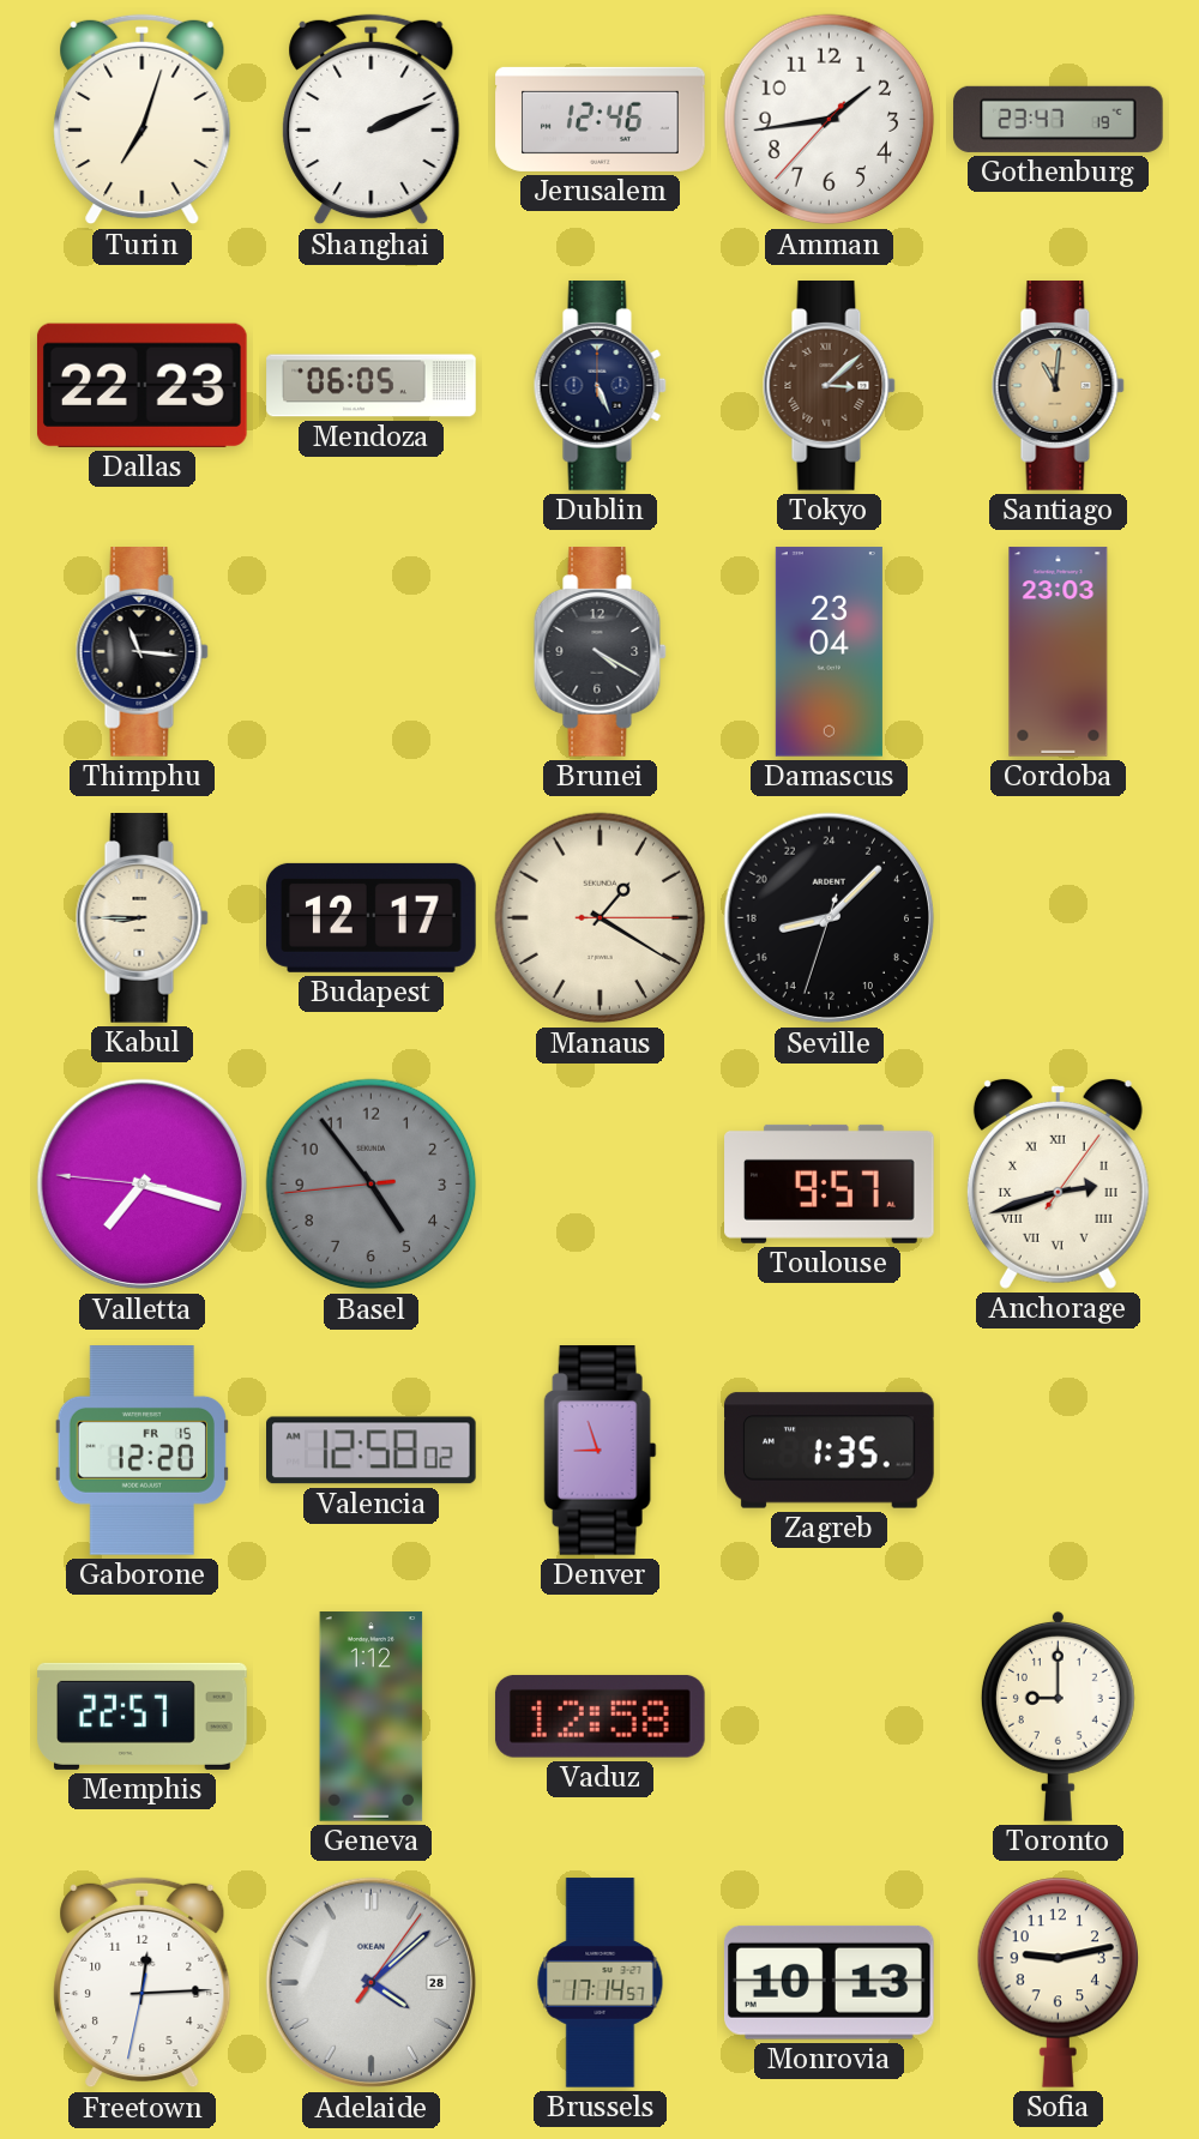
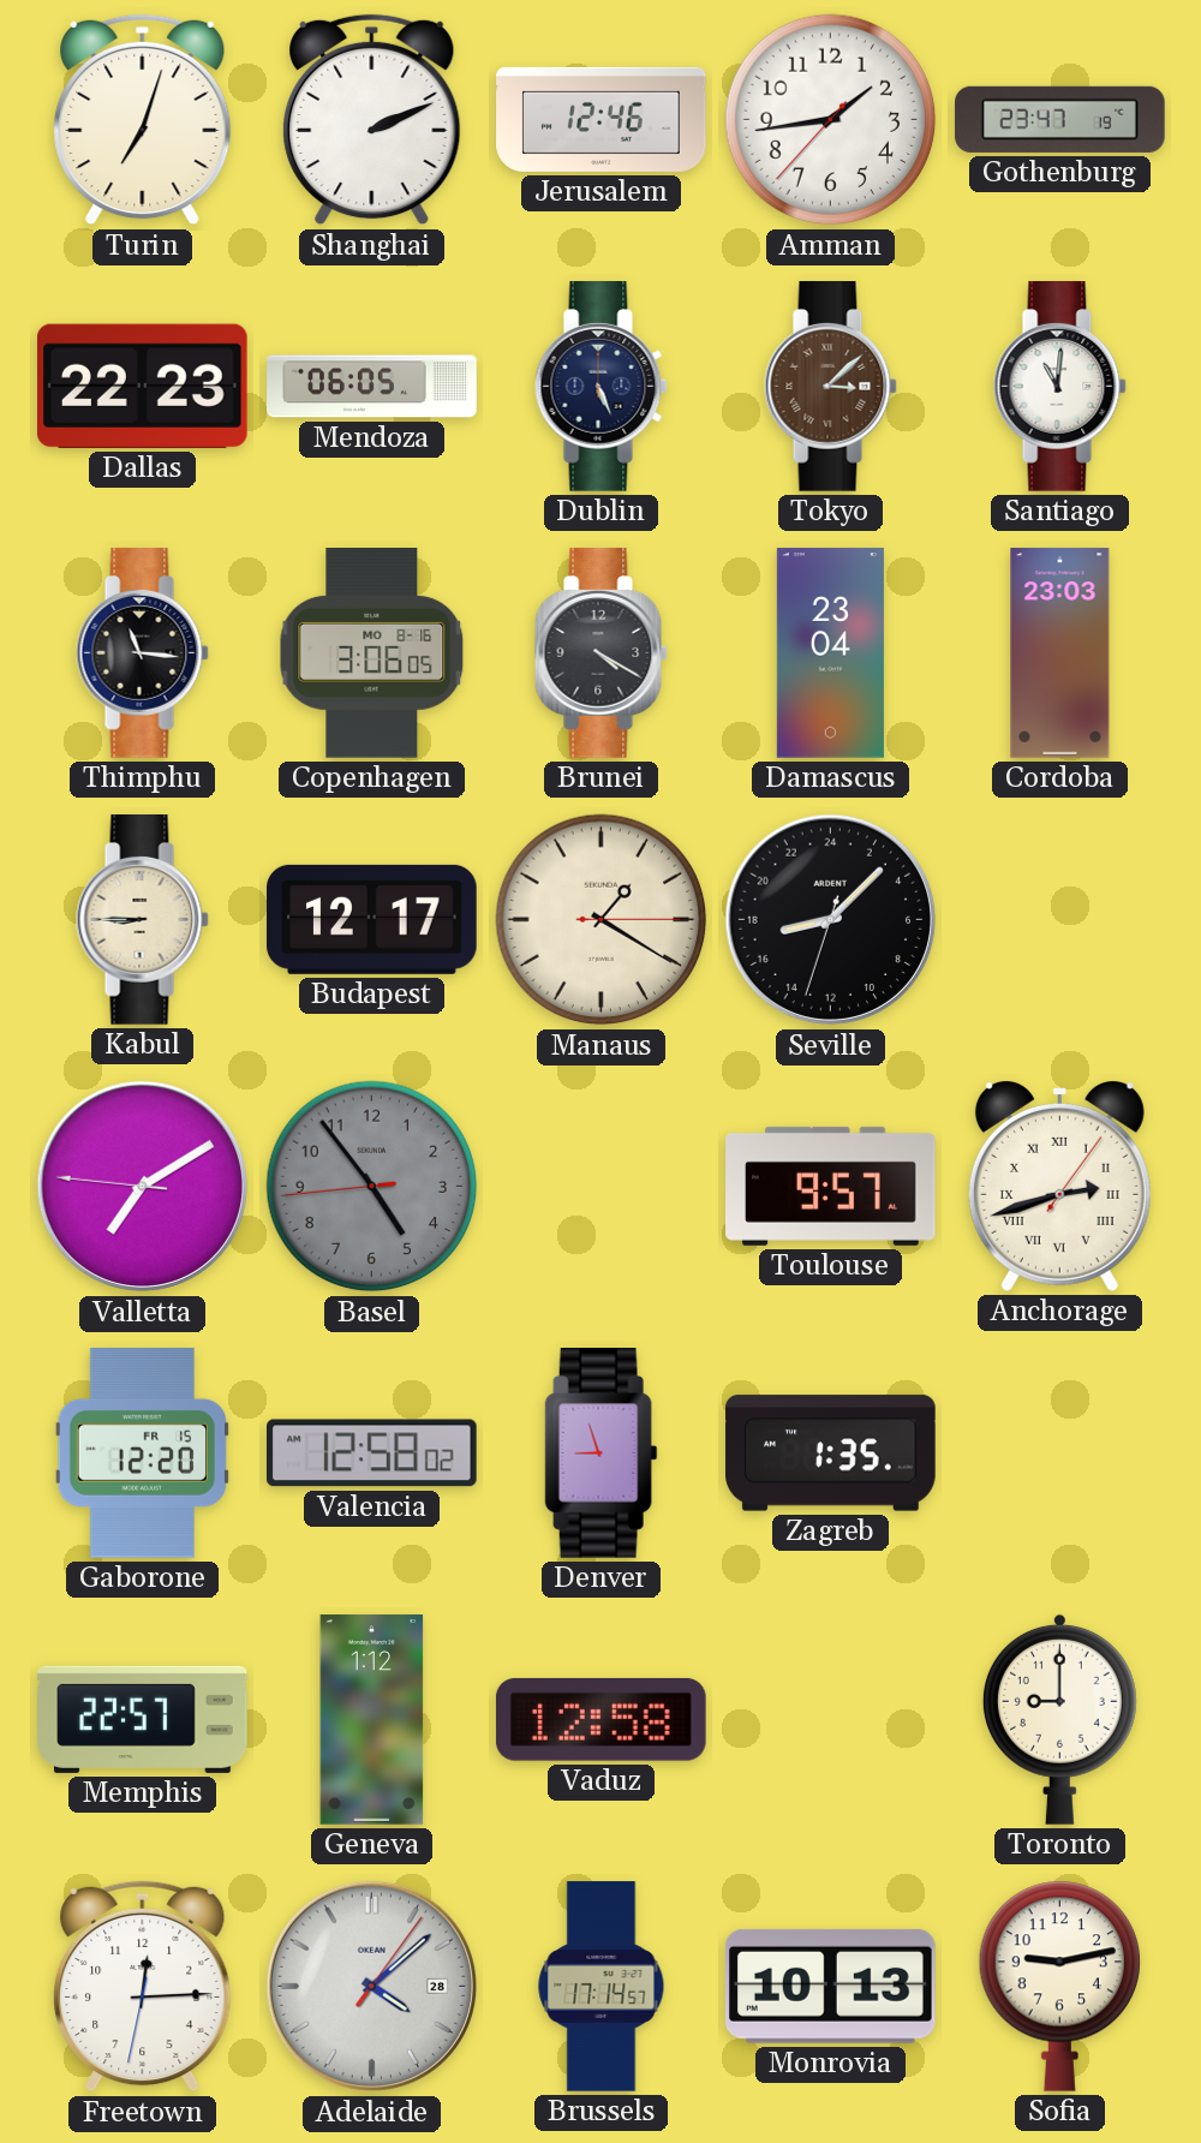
Santiago dial: champagne -> white
Copenhagen: none -> 3:06
Valletta: 7:17 -> 7:09
